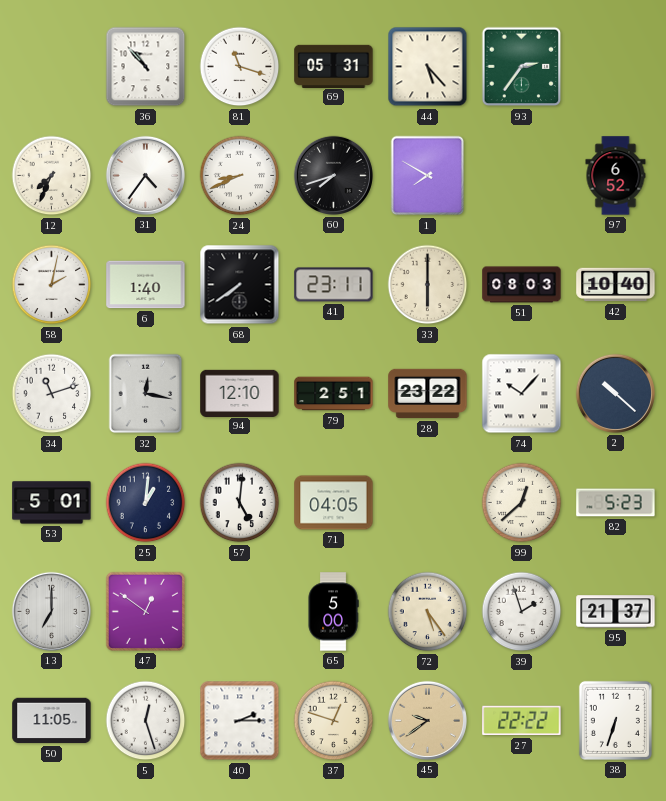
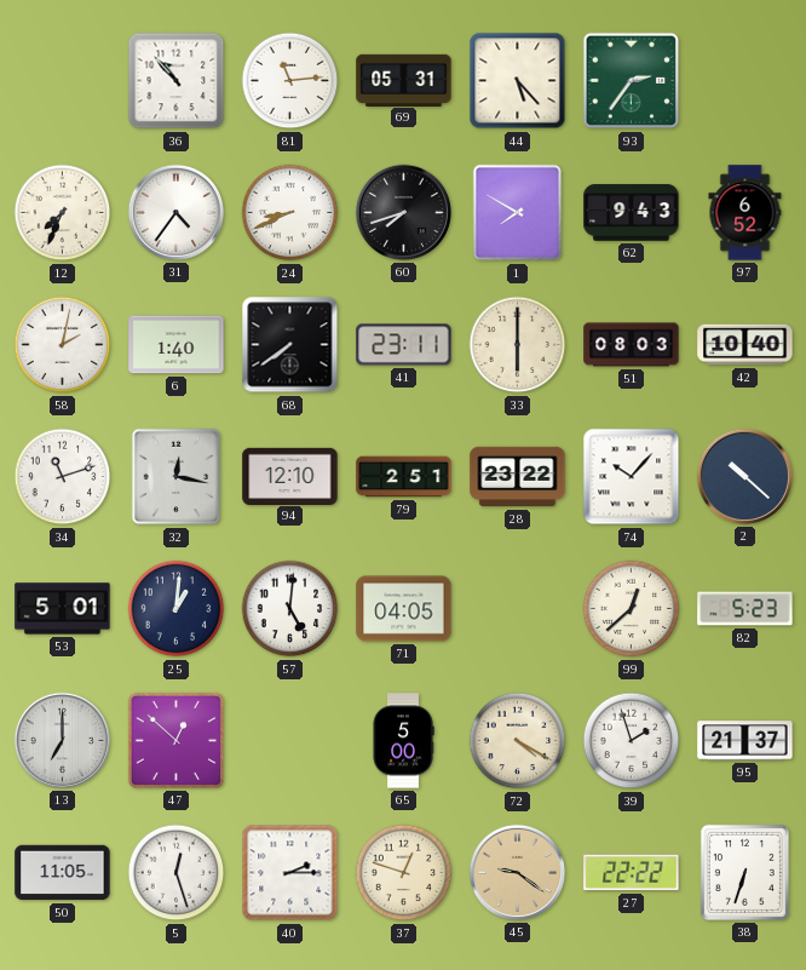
81: 11:18 -> 11:14
62: none -> 9:43
47: 12:51 -> 12:52
72: 5:24 -> 4:20
45: 9:39 -> 9:21
